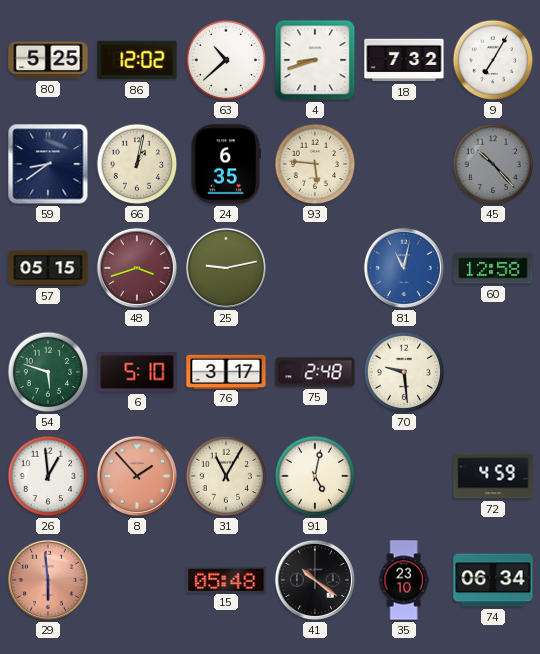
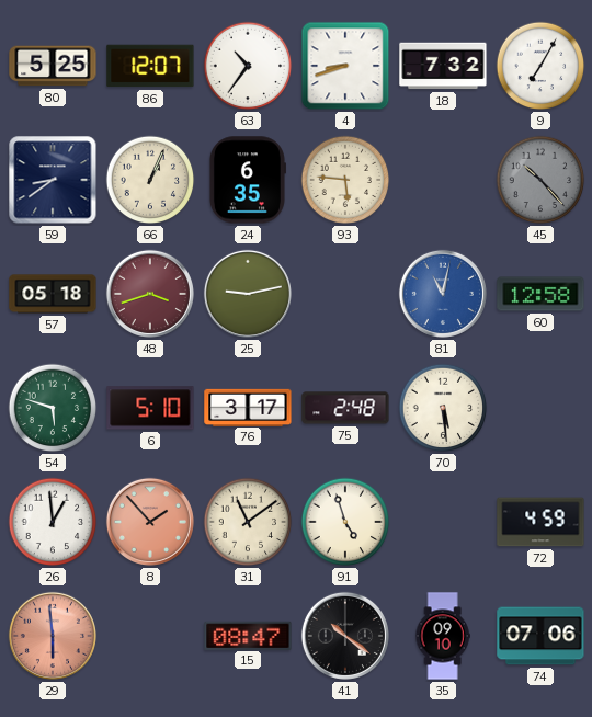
86: 12:02 -> 12:07
63: 10:38 -> 10:36
66: 1:02 -> 1:04
57: 05:15 -> 05:18
70: 9:29 -> 5:29
31: 11:05 -> 11:09
91: 5:02 -> 4:57
15: 05:48 -> 08:47
35: 23:10 -> 09:10
74: 06:34 -> 07:06
